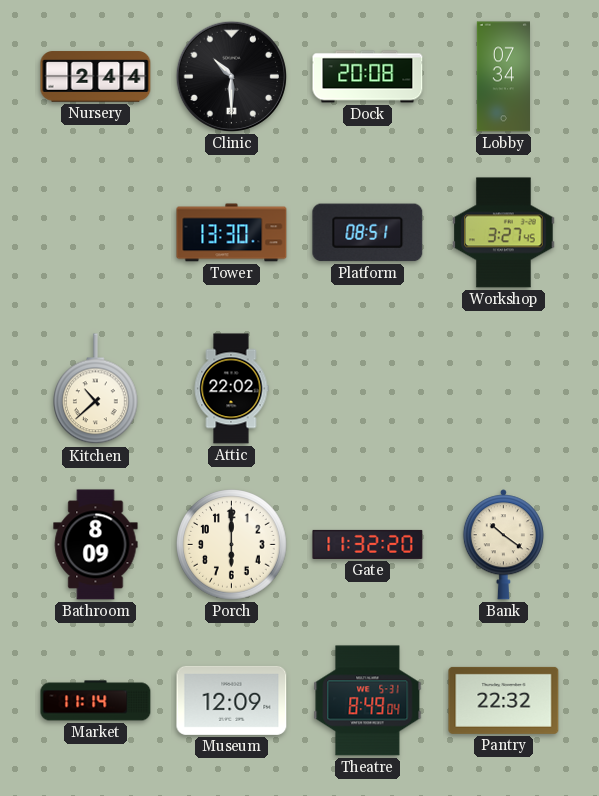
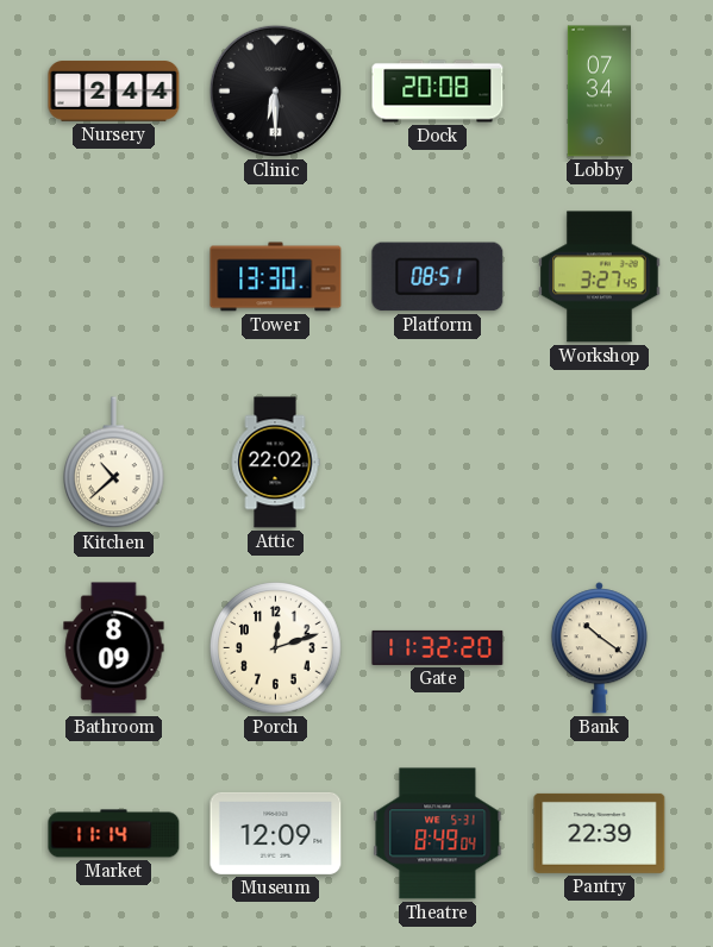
Clinic: 10:30 -> 6:30
Porch: 6:00 -> 12:12
Pantry: 22:32 -> 22:39
